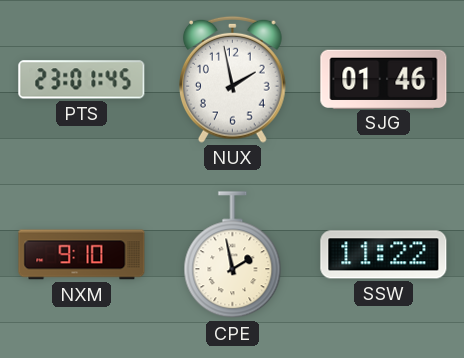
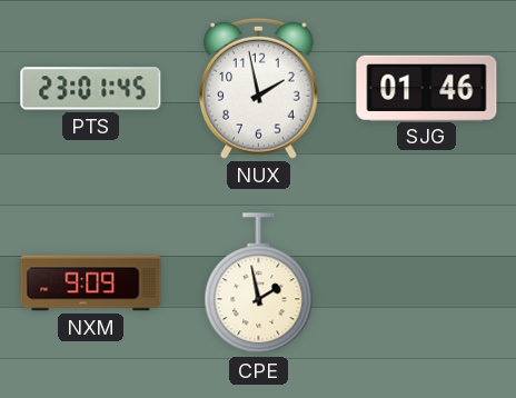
NXM: 9:10 -> 9:09
SSW: 11:22 -> none
